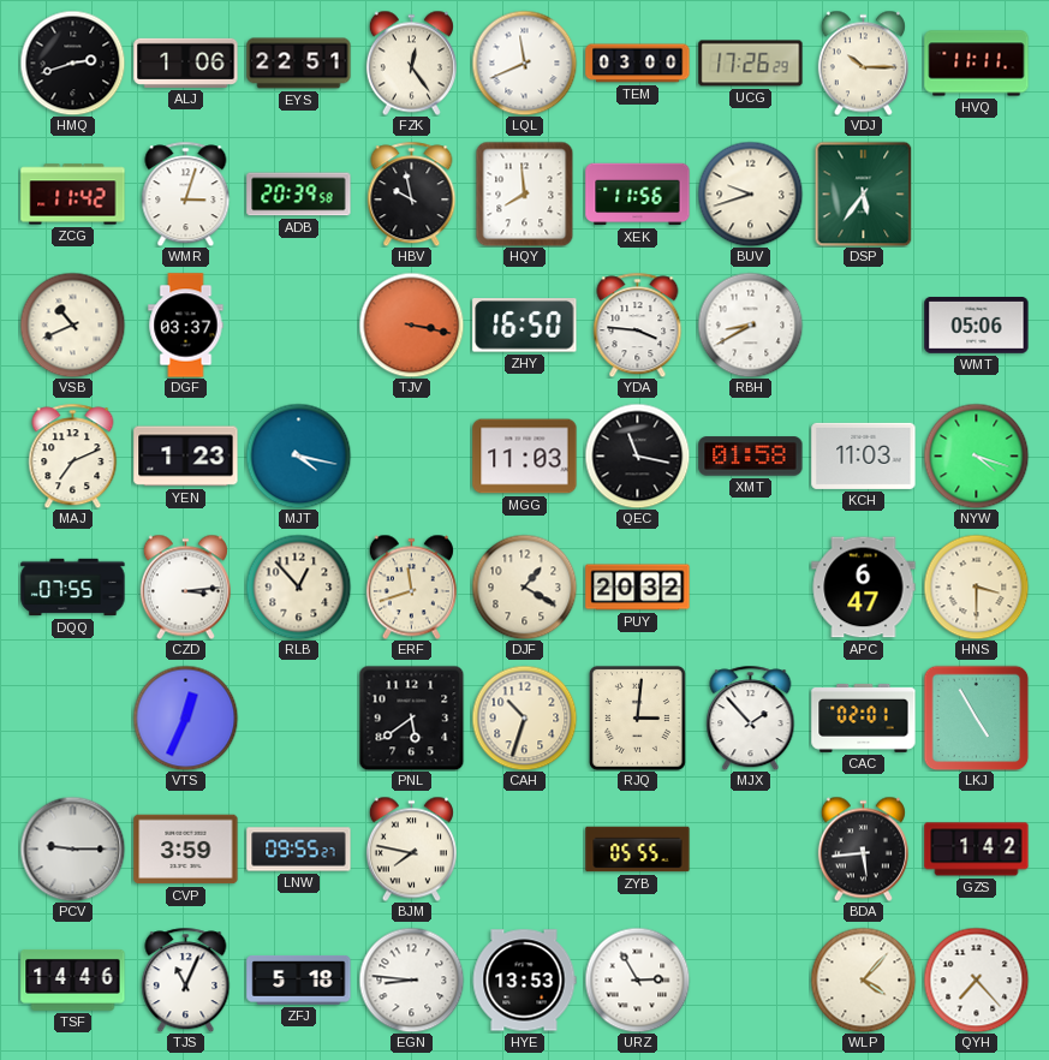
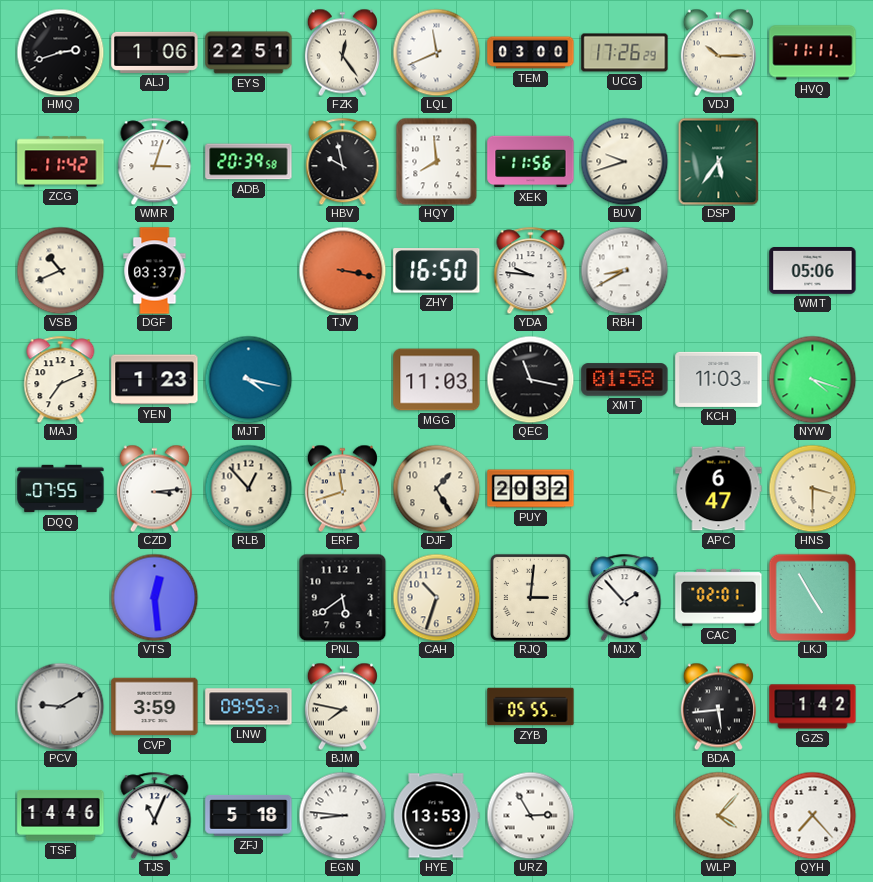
YDA: 3:46 -> 9:46
DJF: 1:20 -> 1:25
VTS: 12:34 -> 12:29
PCV: 9:15 -> 9:10
